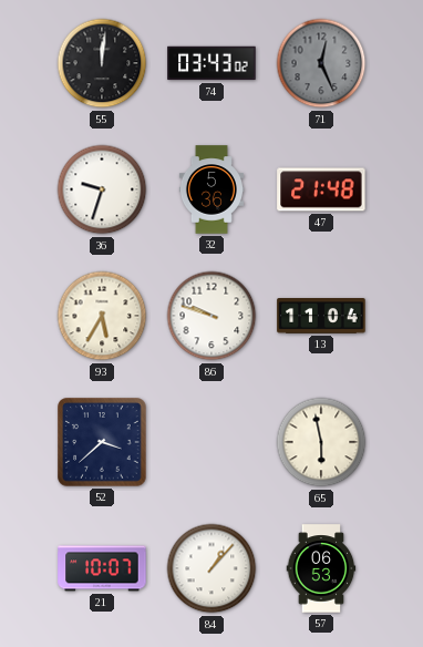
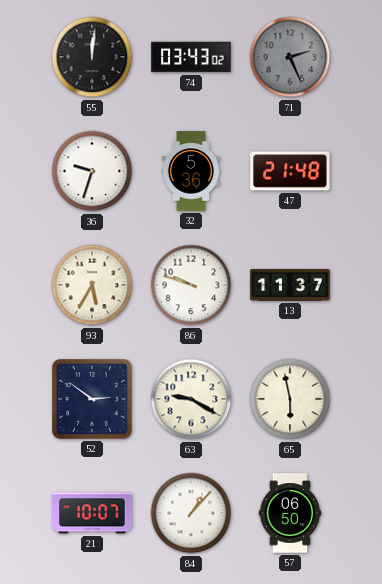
71: 12:26 -> 2:26
13: 11:04 -> 11:37
52: 3:38 -> 2:51
63: none -> 9:20
57: 06:53 -> 06:50
